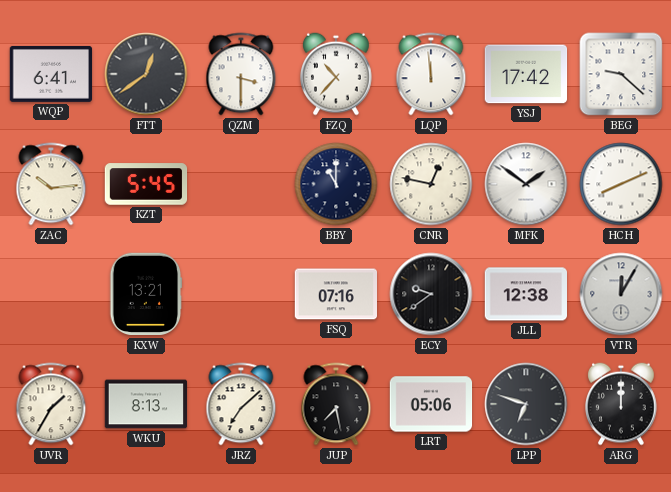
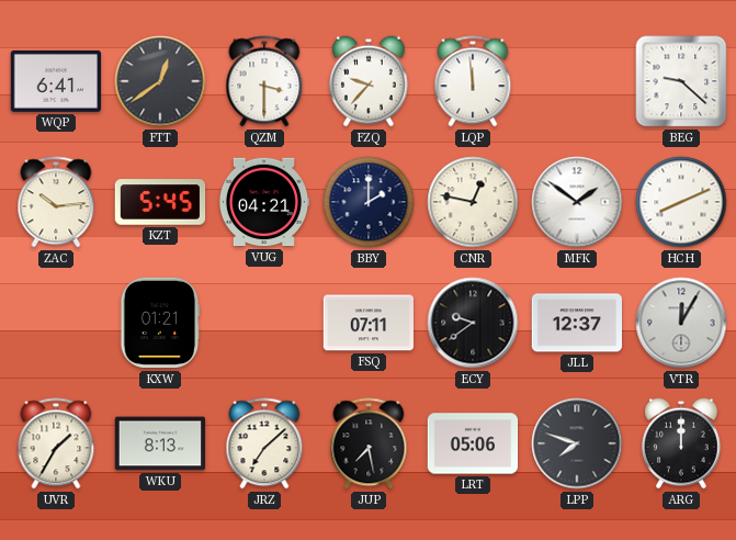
FZQ: 10:37 -> 9:37
YSJ: 17:42 -> none
VUG: none -> 04:21
BBY: 11:00 -> 2:00
KXW: 13:21 -> 01:21
FSQ: 07:16 -> 07:11
JLL: 12:38 -> 12:37
LPP: 6:48 -> 7:48
